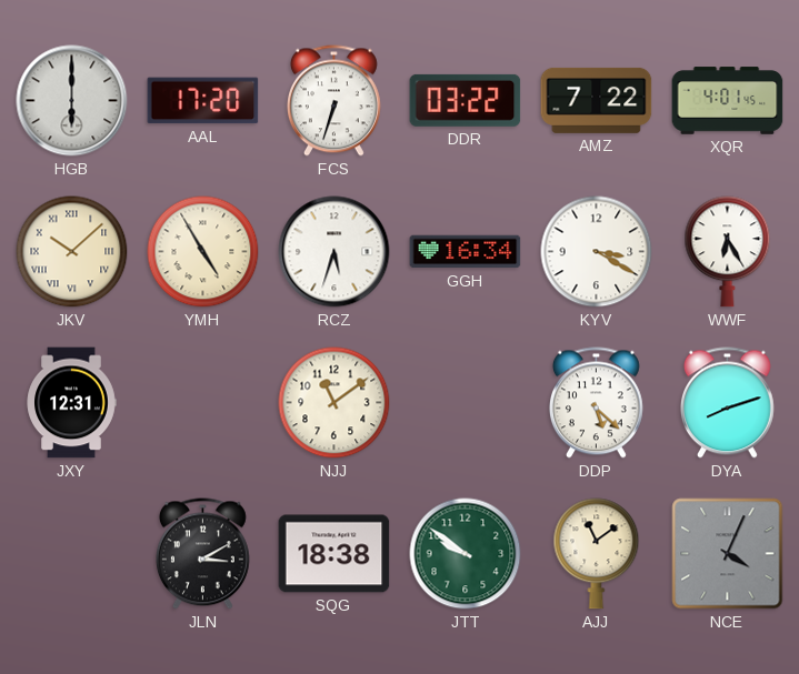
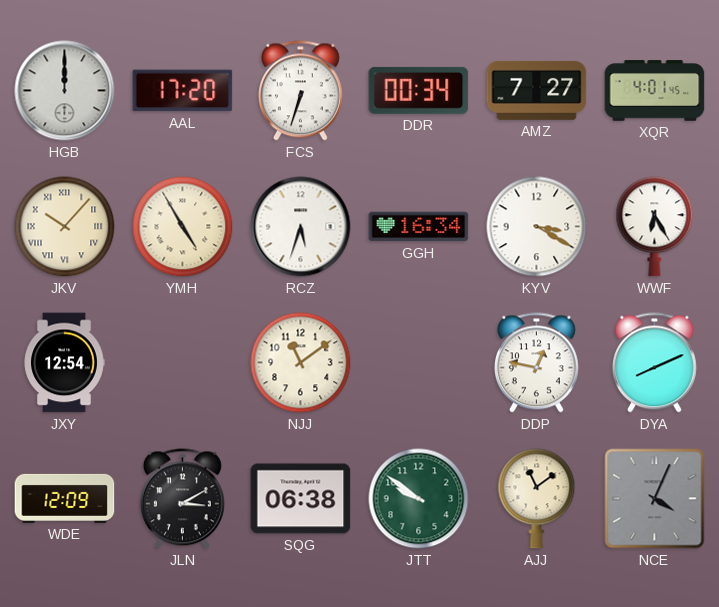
HGB: 6:00 -> 12:00
DDR: 03:22 -> 00:34
AMZ: 7:22 -> 7:27
JKV: 10:08 -> 10:07
JXY: 12:31 -> 12:54
DDP: 5:22 -> 12:47
DYA: 8:12 -> 8:11
WDE: none -> 12:09
SQG: 18:38 -> 06:38
